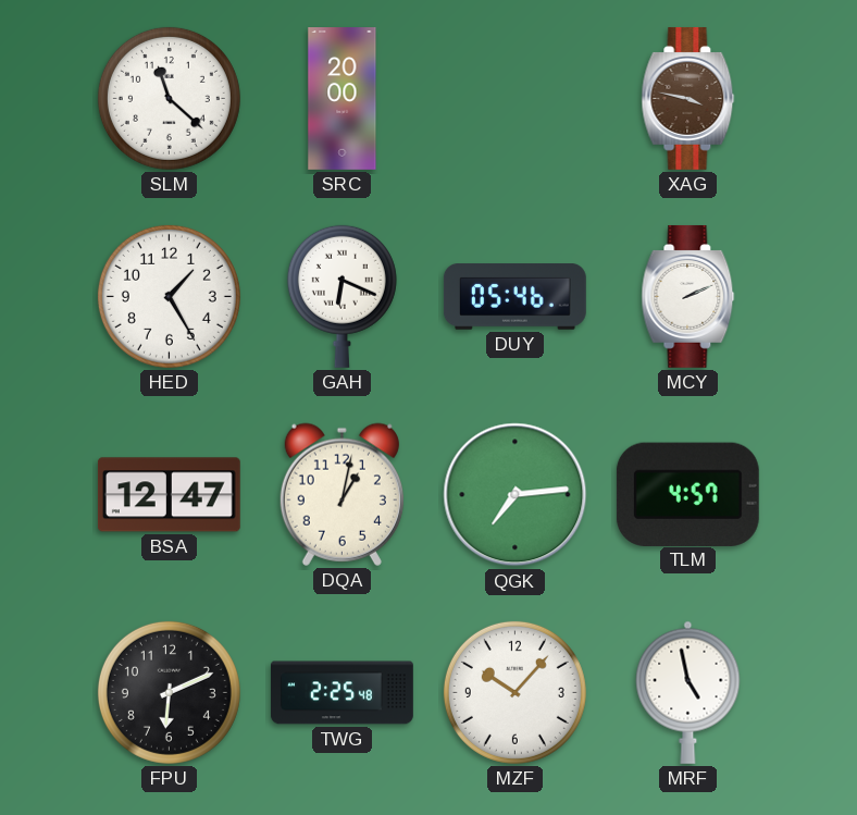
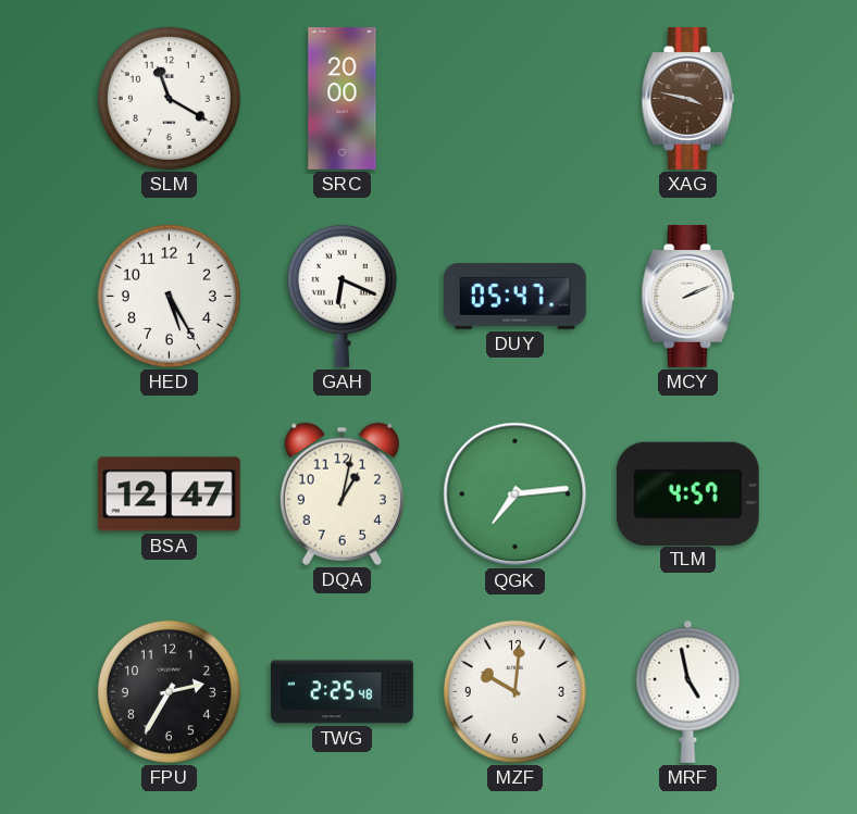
SLM: 11:22 -> 11:20
HED: 1:25 -> 5:25
DUY: 05:46 -> 05:47
FPU: 6:11 -> 2:35
MZF: 10:07 -> 10:01
